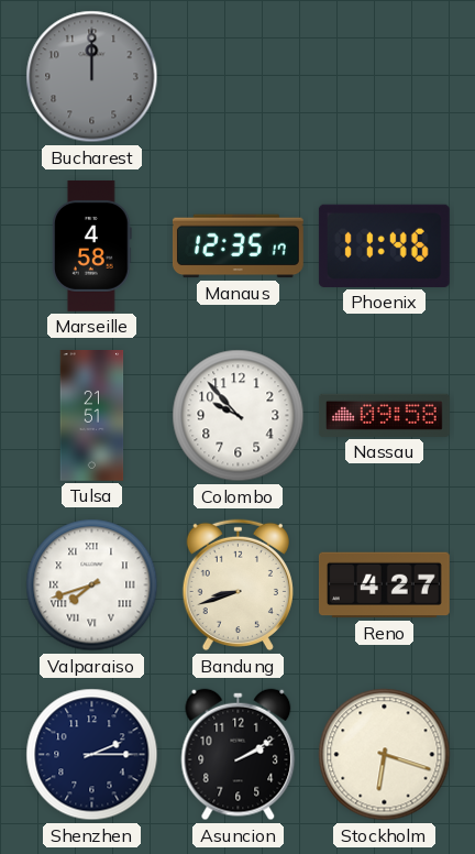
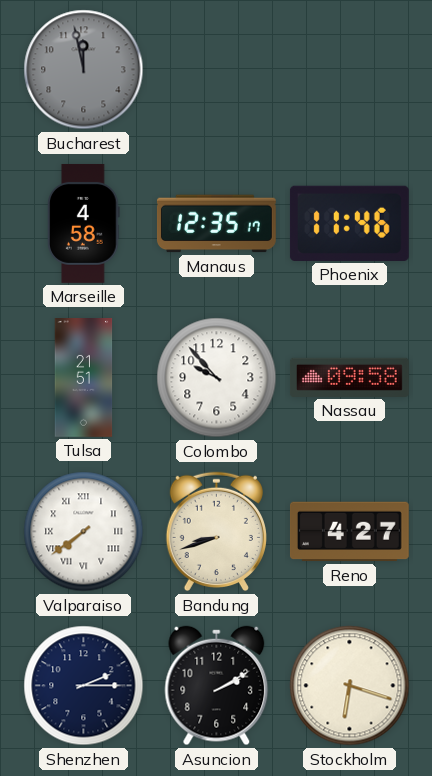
Bucharest: 12:00 -> 11:58
Valparaiso: 7:42 -> 7:39
